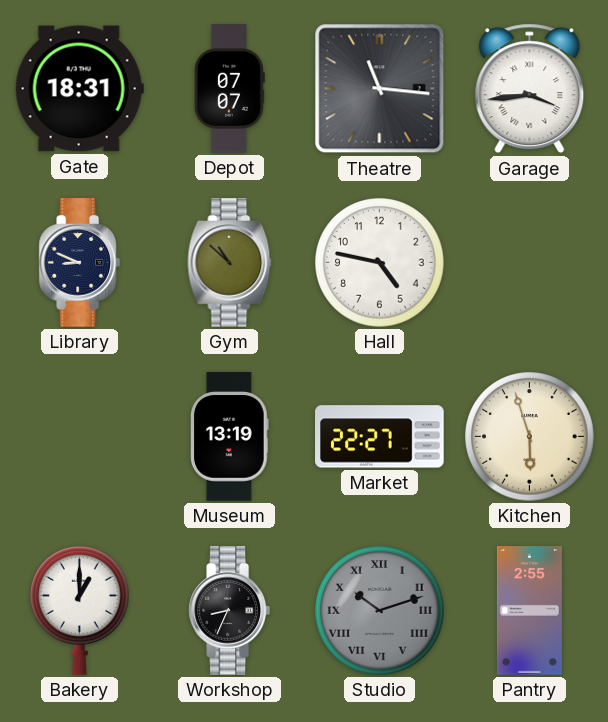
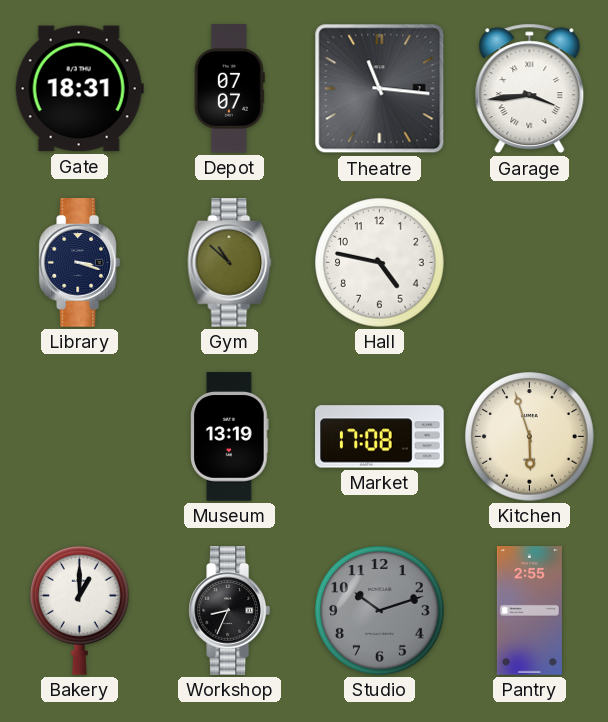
Library: 8:49 -> 3:18
Market: 22:27 -> 17:08
Studio numerals: Roman -> Arabic
